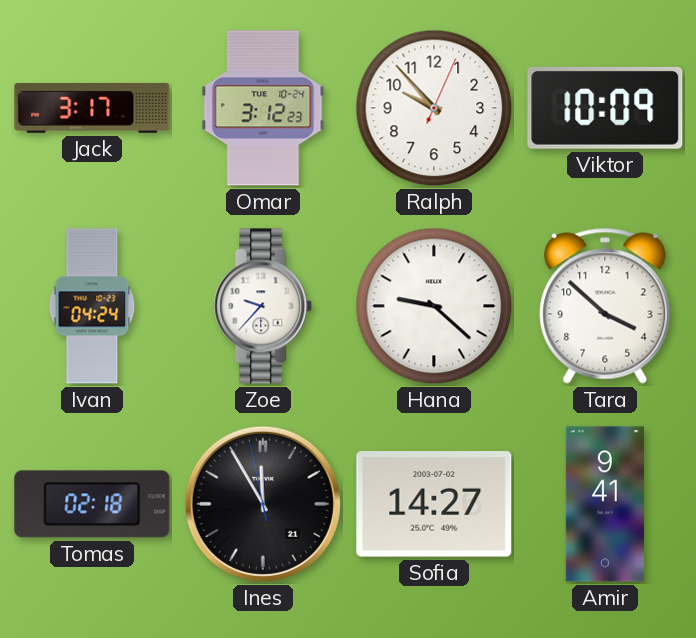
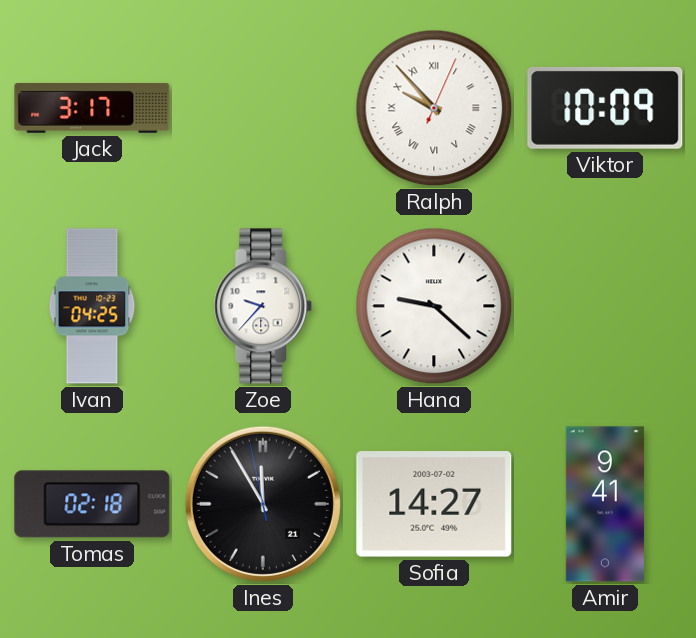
Omar: 3:12 -> none
Ralph numerals: Arabic -> Roman
Ivan: 04:24 -> 04:25
Tara: 3:52 -> none
